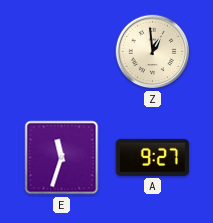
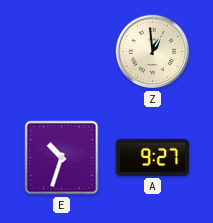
E: 11:33 -> 10:33
